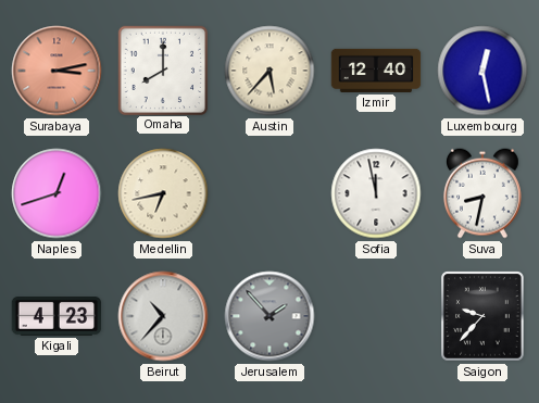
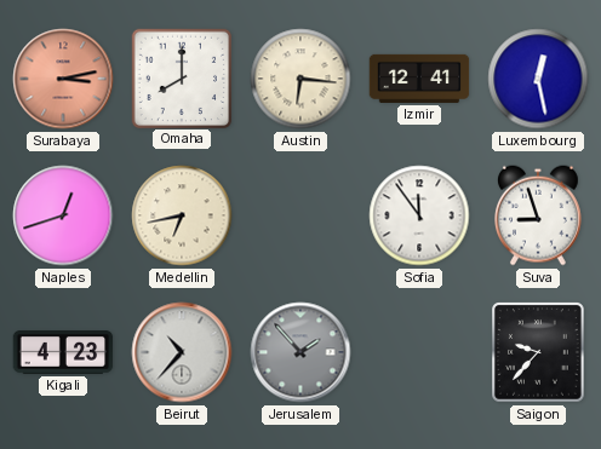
Austin: 5:37 -> 6:16
Izmir: 12:40 -> 12:41
Sofia: 11:58 -> 11:54
Suva: 8:32 -> 8:57
